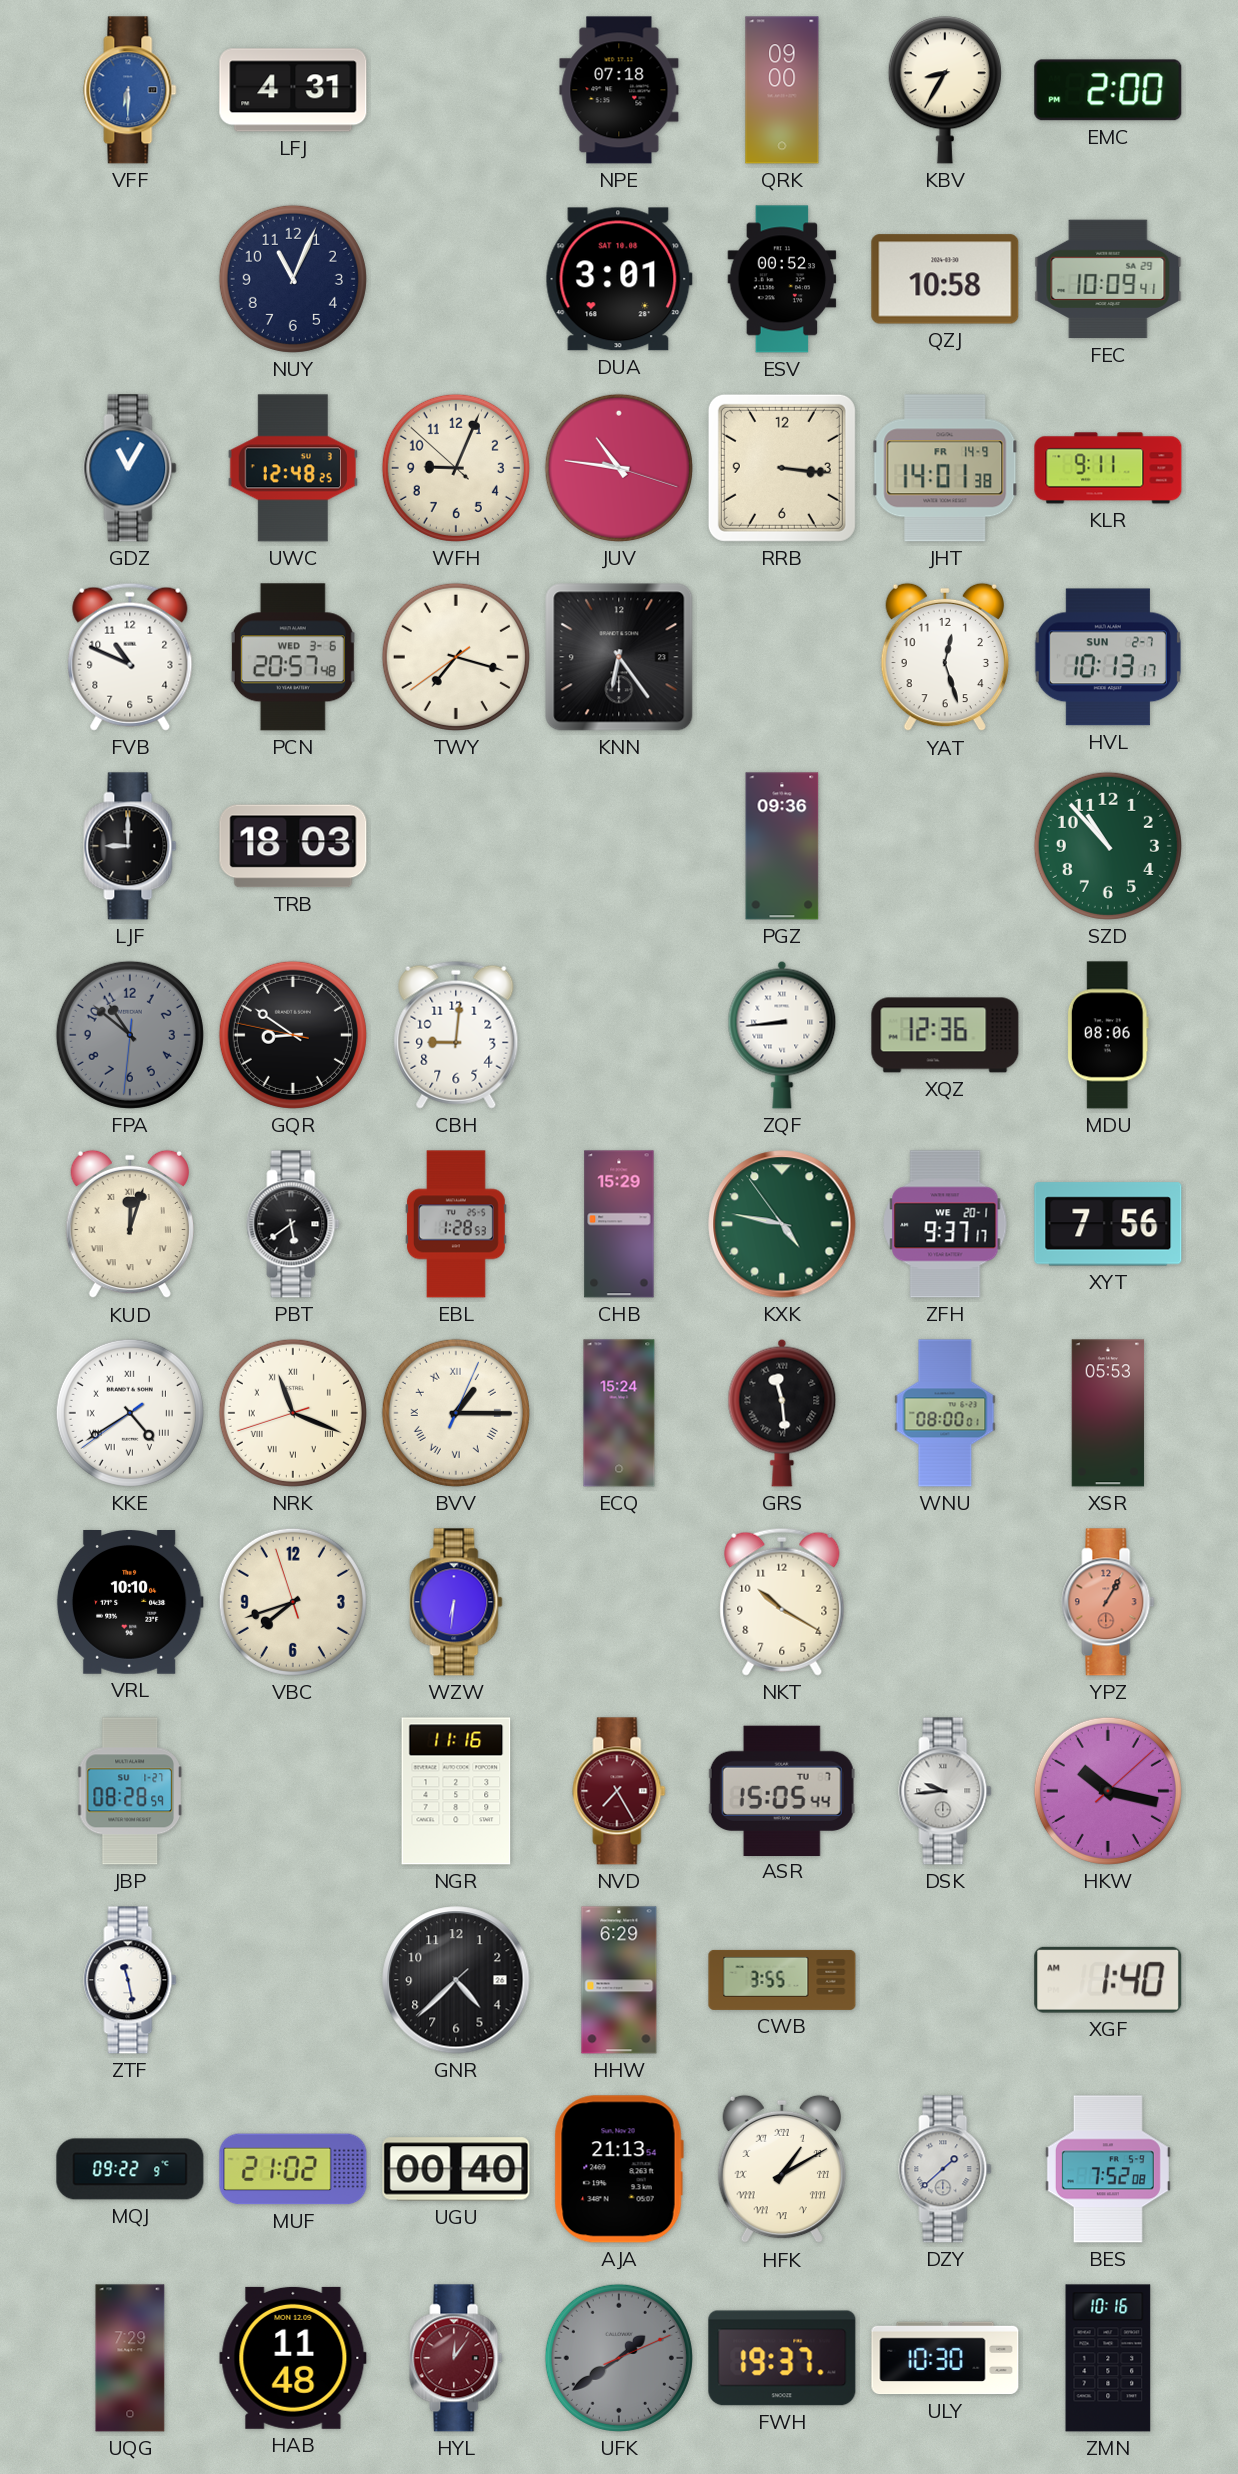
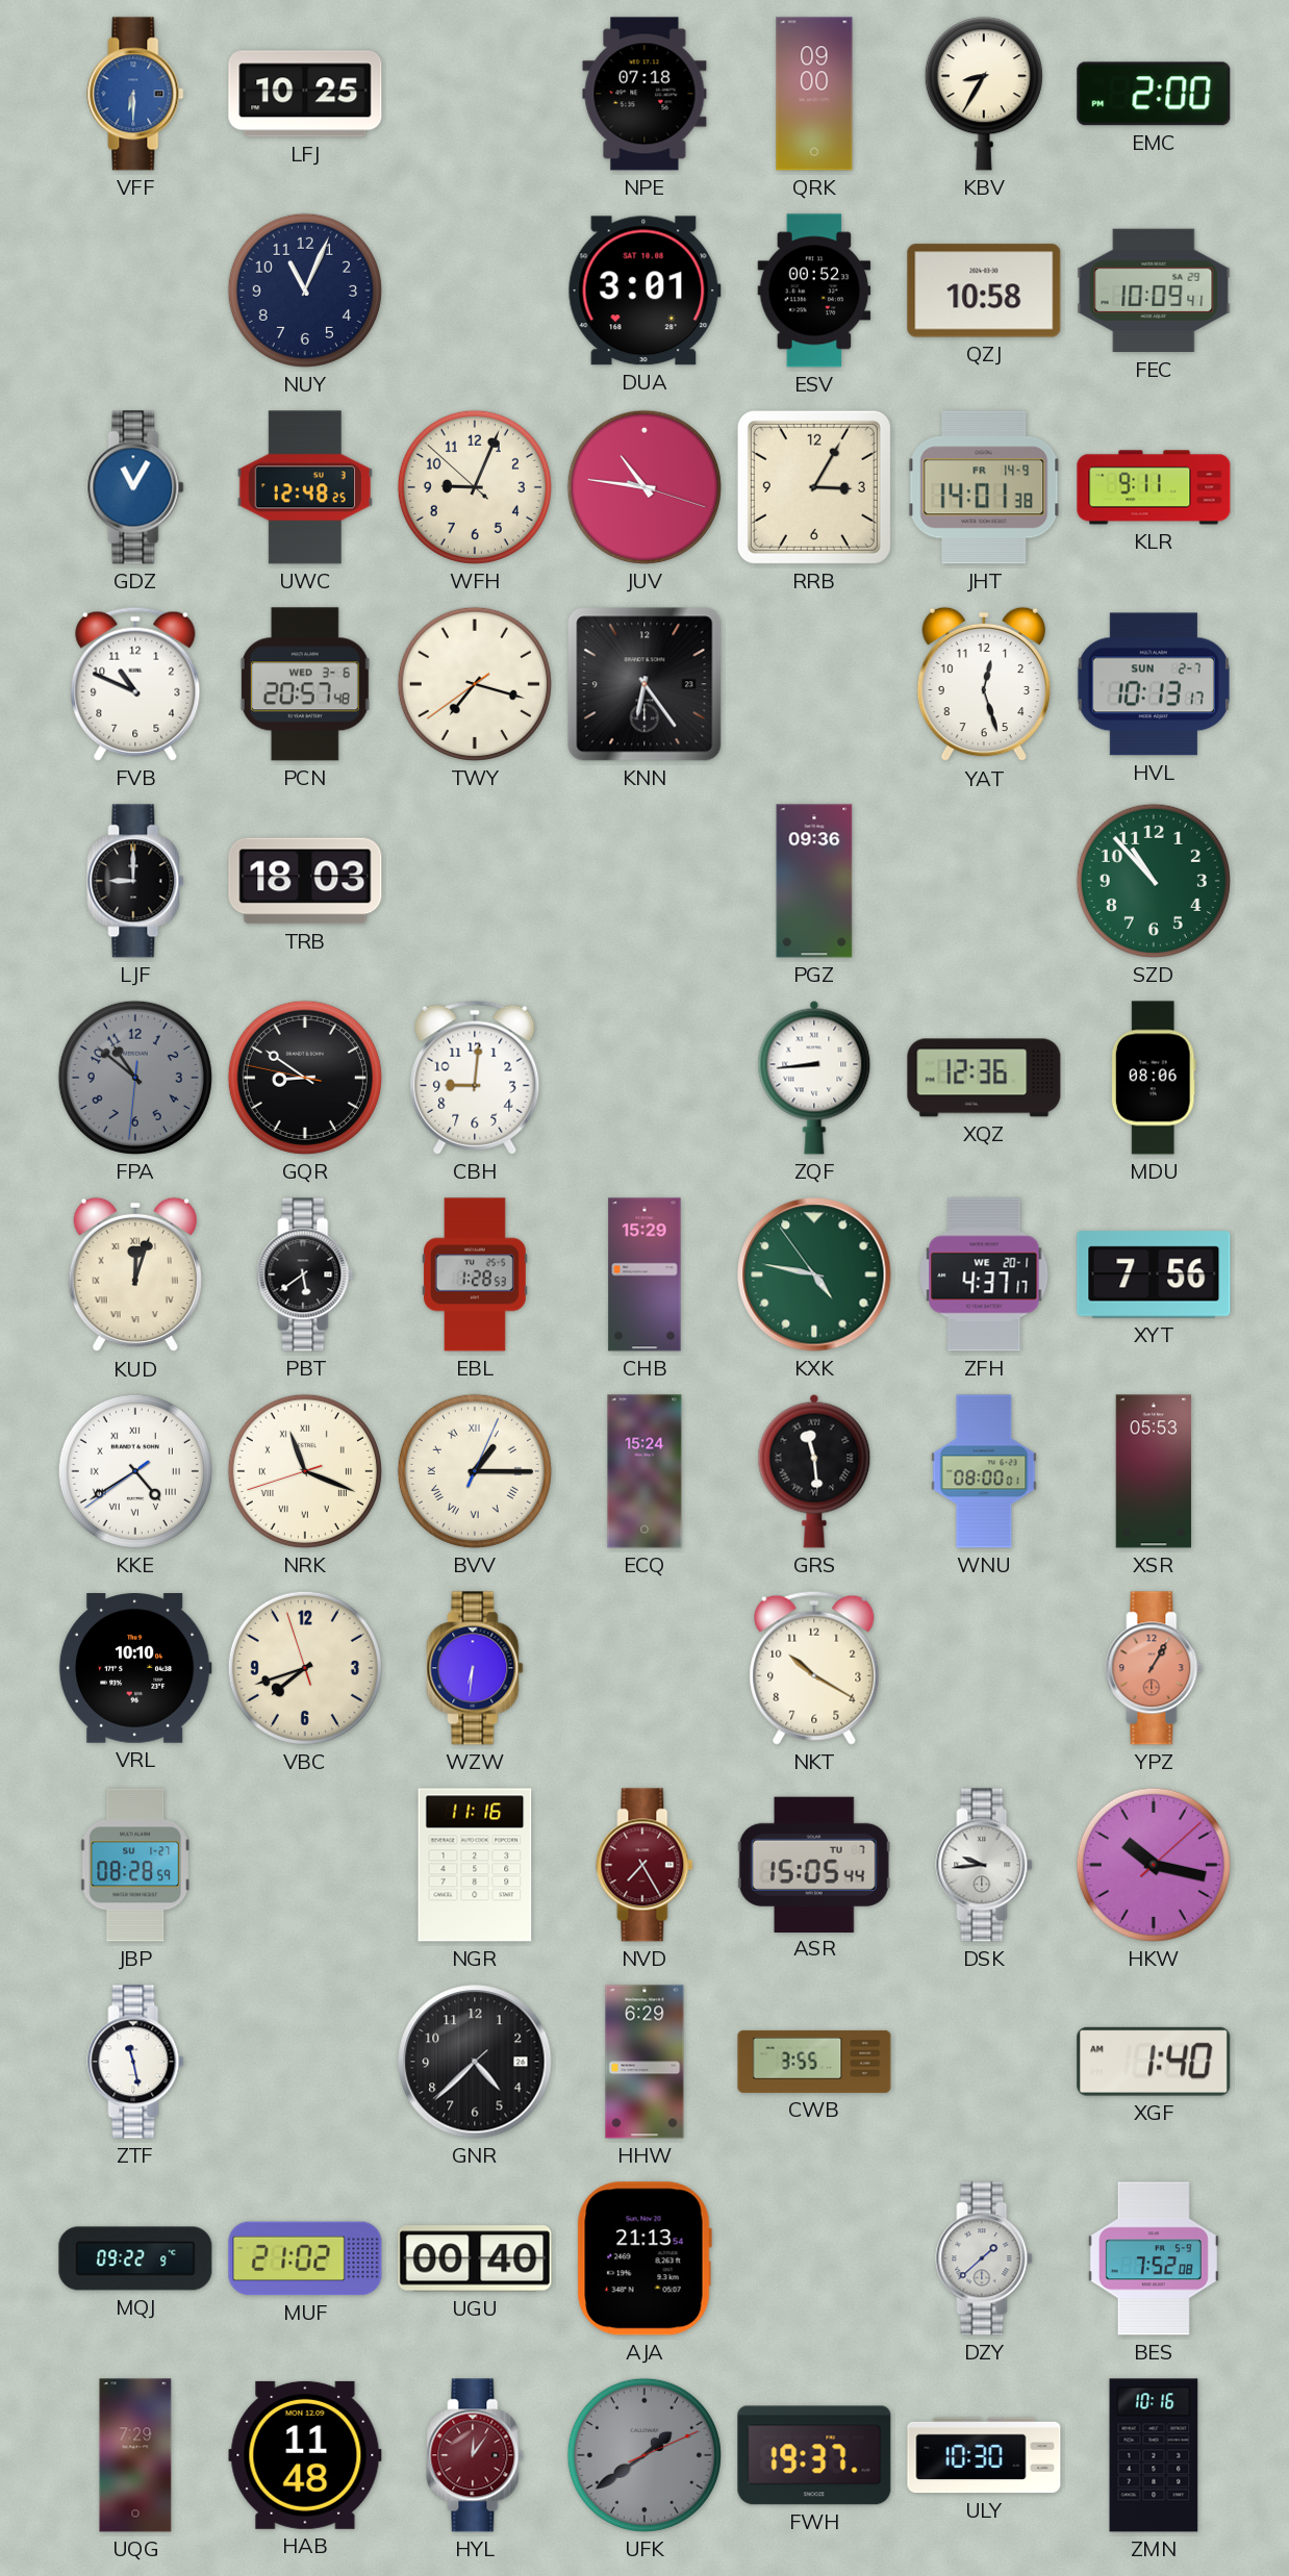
LFJ: 4:31 -> 10:25
RRB: 3:16 -> 3:05
ZFH: 9:37 -> 4:37
HFK: 1:10 -> none
